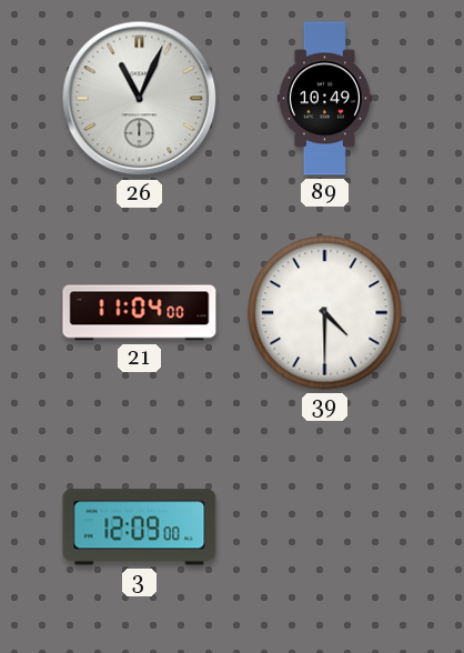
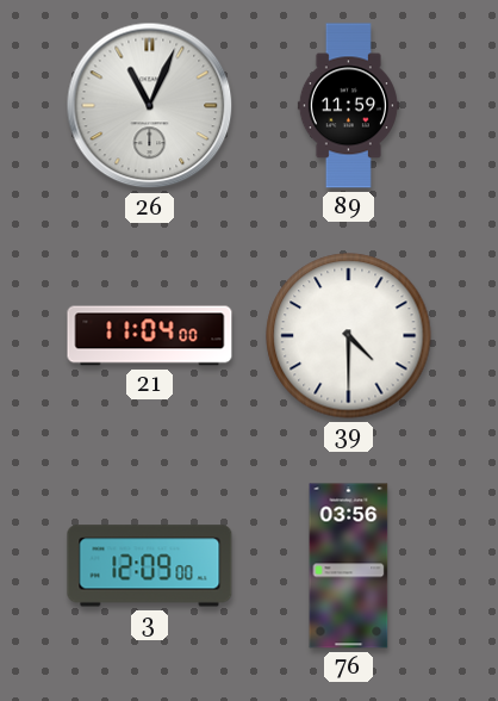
89: 10:49 -> 11:59
76: none -> 03:56
